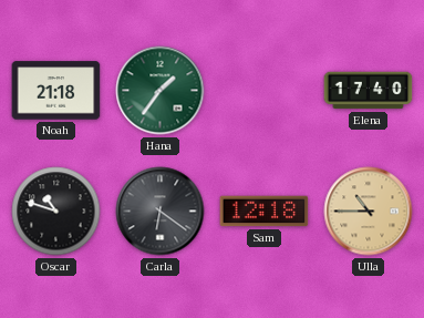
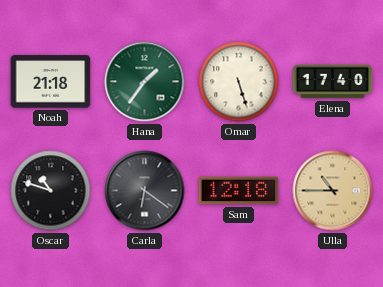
Omar: none -> 5:27
